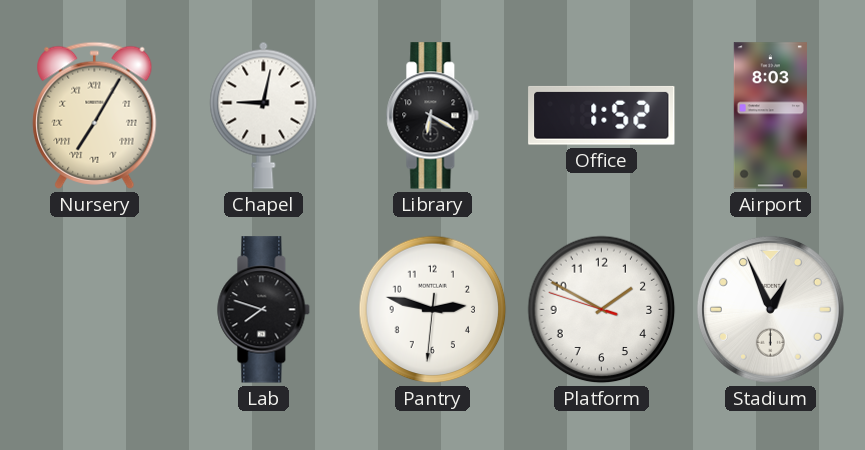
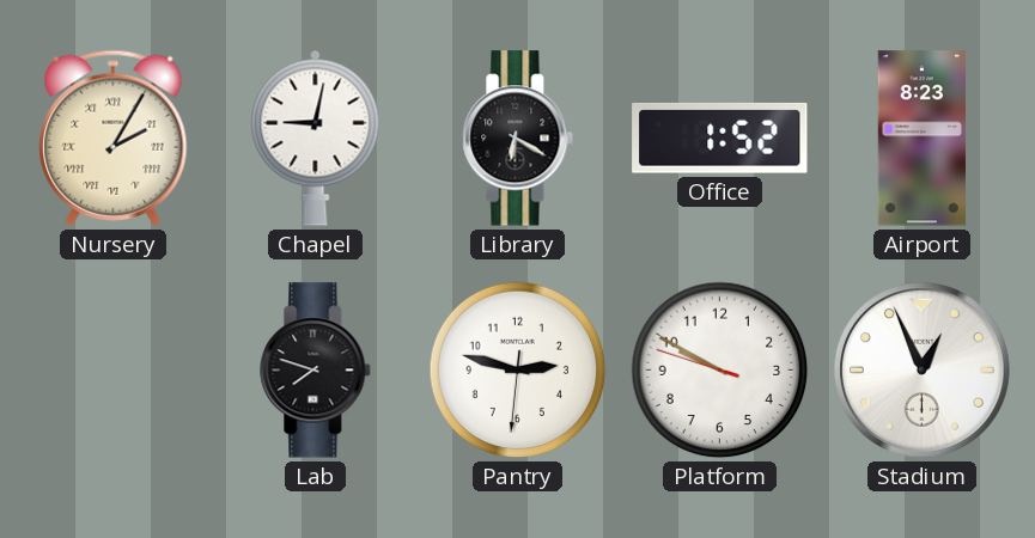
Nursery: 7:05 -> 2:05
Airport: 8:03 -> 8:23
Platform: 1:49 -> 9:49
